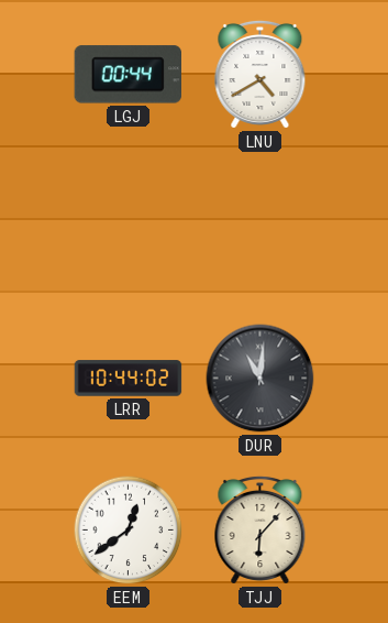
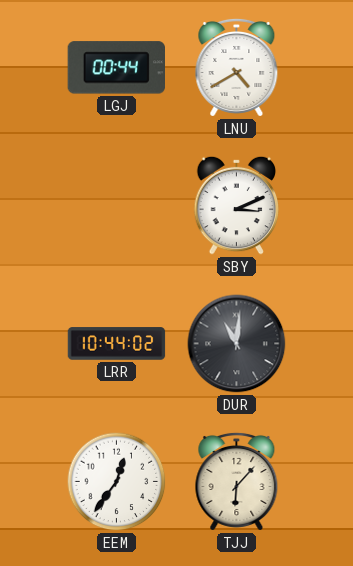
SBY: none -> 3:11
EEM: 12:39 -> 12:36
